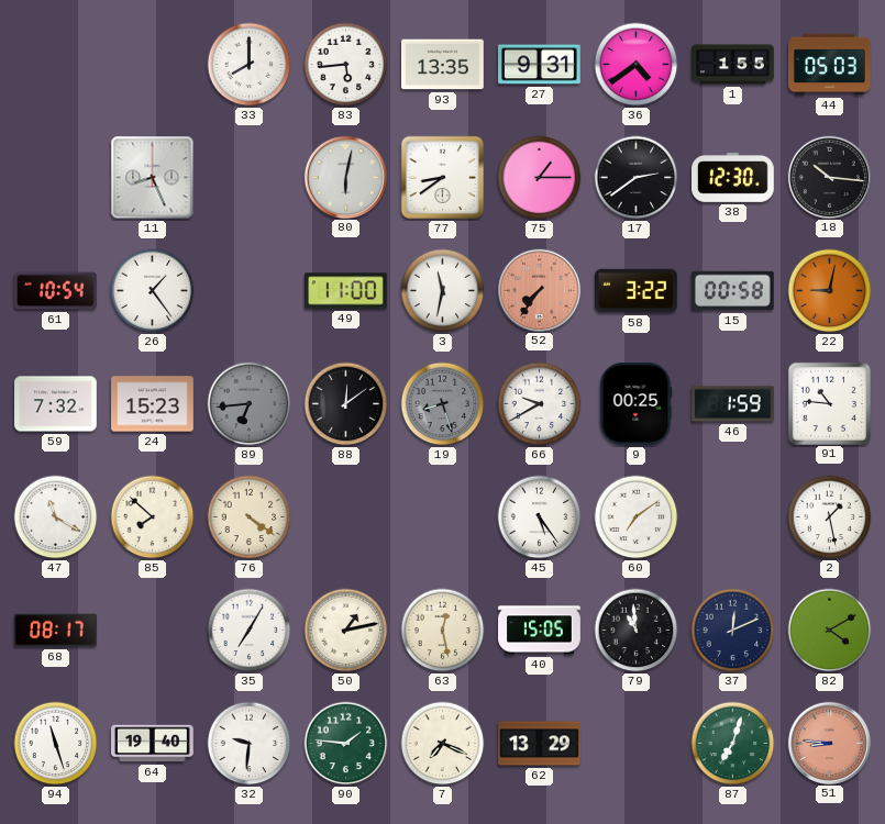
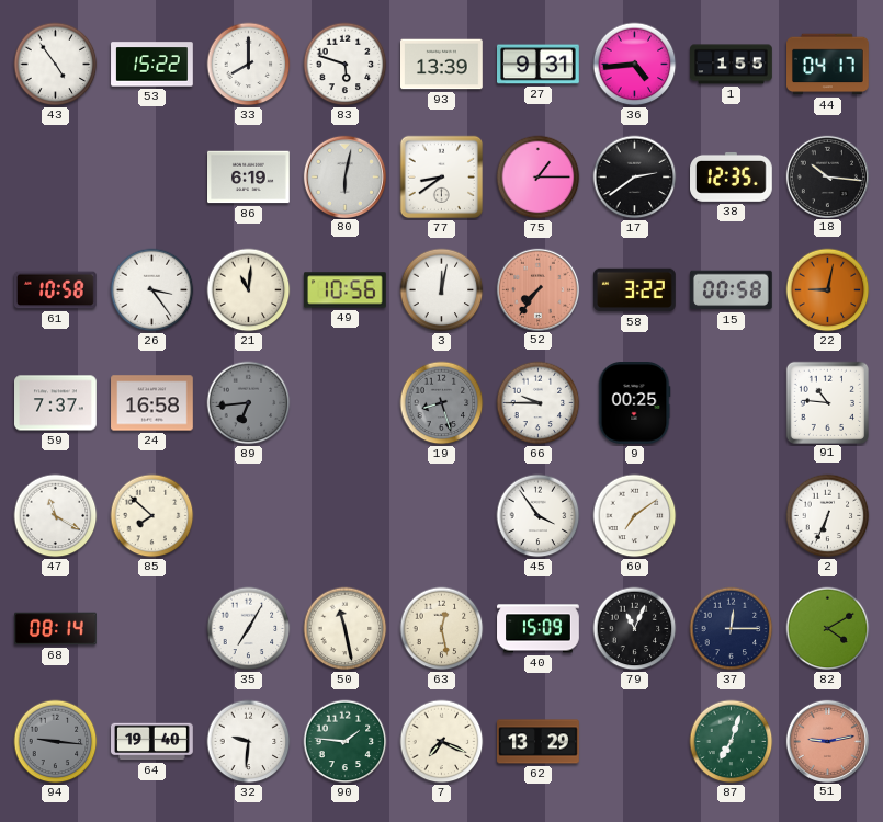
43: none -> 4:54
53: none -> 15:22
83: 5:44 -> 5:48
93: 13:35 -> 13:39
36: 4:39 -> 4:44
44: 05:03 -> 04:17
11: 8:26 -> none
86: none -> 6:19
38: 12:30 -> 12:35
61: 10:54 -> 10:58
26: 1:24 -> 3:24
21: none -> 11:01
49: 11:00 -> 10:56
3: 11:32 -> 12:02
59: 7:32 -> 7:37
24: 15:23 -> 16:58
88: 12:09 -> none
66: 9:40 -> 9:45
46: 1:59 -> none
76: 4:21 -> none
45: 5:24 -> 3:54
2: 1:28 -> 6:34
68: 08:17 -> 08:14
50: 1:13 -> 11:28
40: 15:05 -> 15:09
79: 10:59 -> 11:04
37: 12:11 -> 12:15
94: 11:27 -> 9:16
94 dial: white -> grey
51: 8:46 -> 9:13
